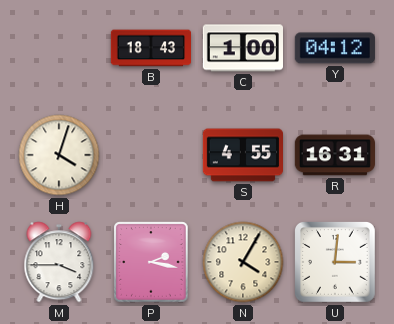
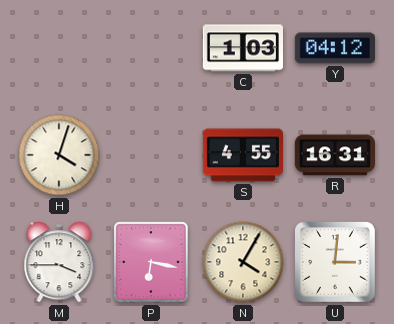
B: 18:43 -> none
C: 1:00 -> 1:03
P: 2:17 -> 6:17
